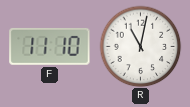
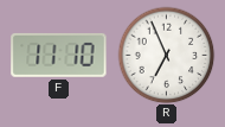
R: 11:02 -> 6:56
